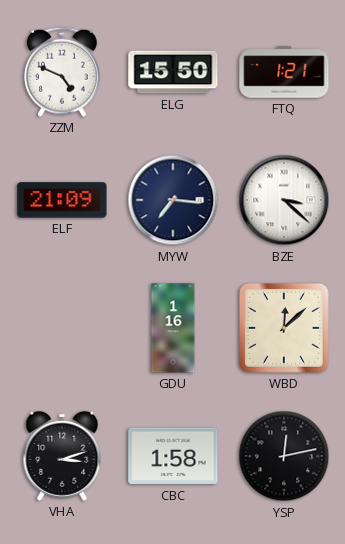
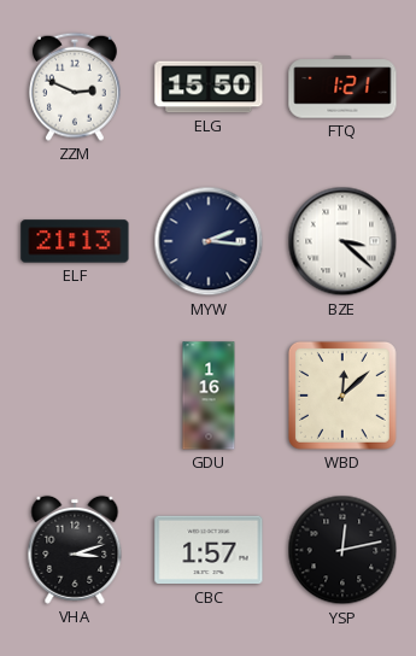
ZZM: 4:49 -> 2:49
ELF: 21:09 -> 21:13
MYW: 7:16 -> 2:16
CBC: 1:58 -> 1:57
